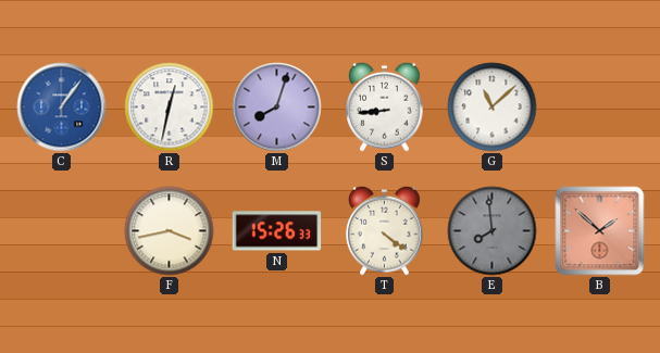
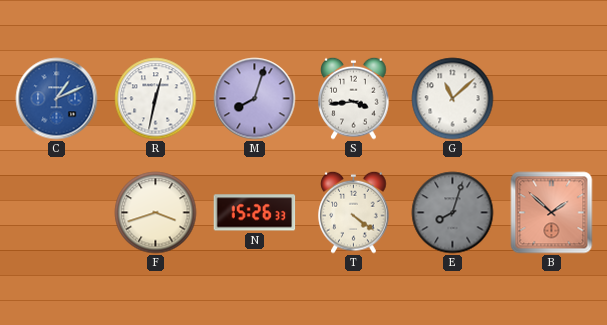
C: 1:06 -> 1:11
S: 8:44 -> 3:44
F: 3:43 -> 3:42
E: 7:59 -> 8:03
